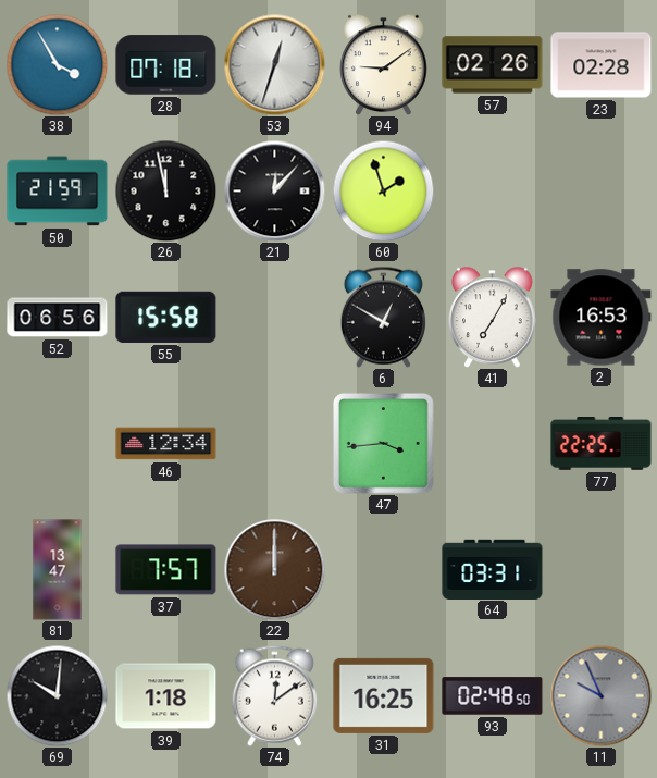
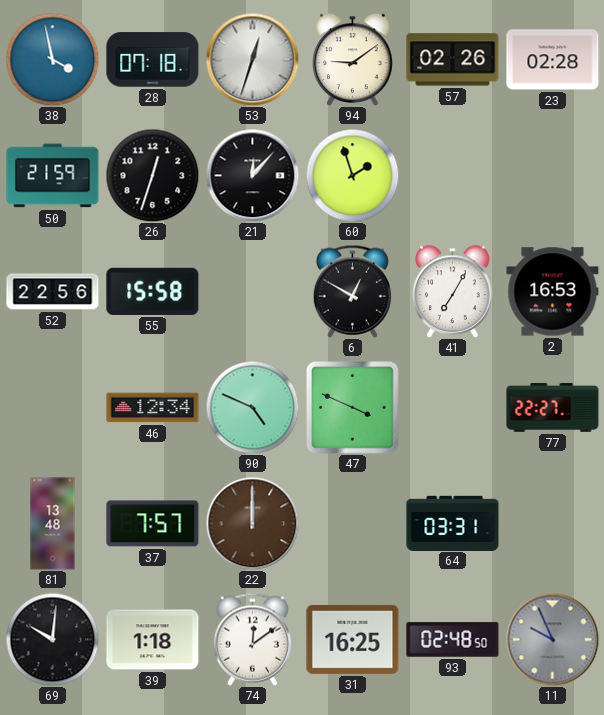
38: 3:55 -> 3:58
26: 11:58 -> 12:33
52: 06:56 -> 22:56
90: none -> 4:49
47: 3:44 -> 3:49
77: 22:25 -> 22:27
81: 13:47 -> 13:48
